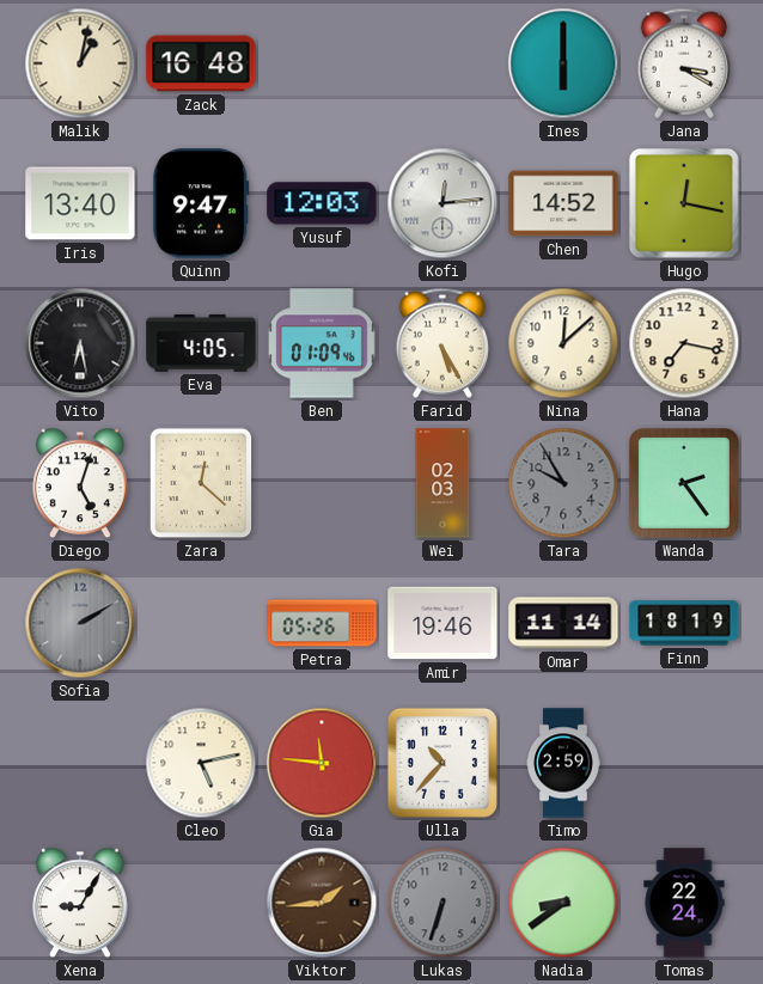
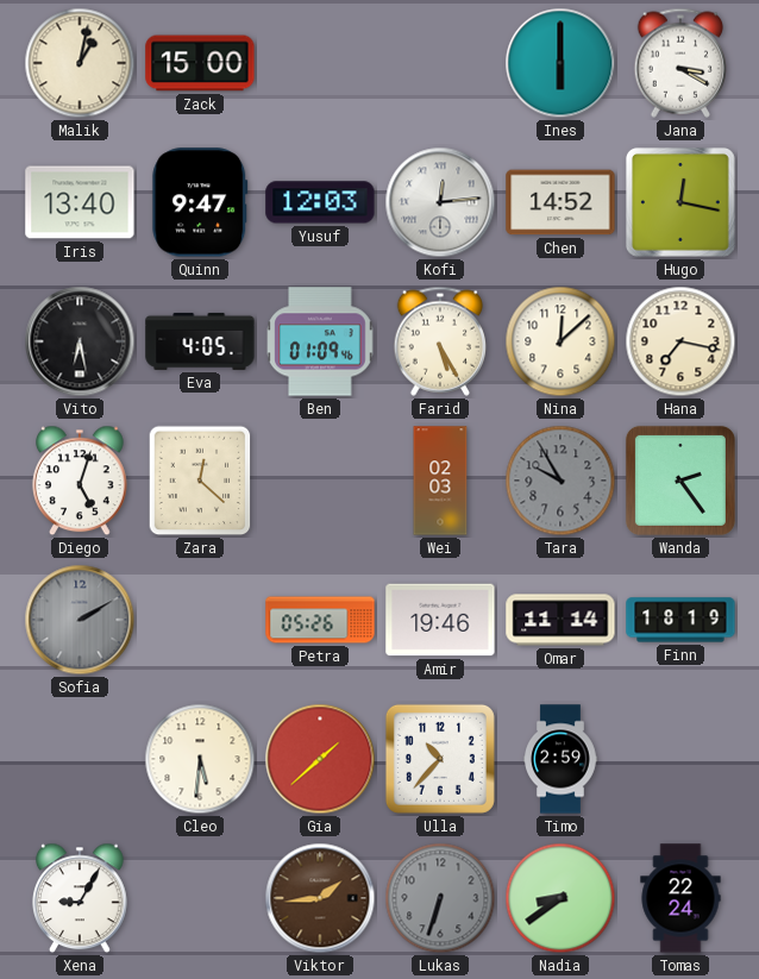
Zack: 16:48 -> 15:00
Cleo: 5:13 -> 5:31
Gia: 11:46 -> 1:38
